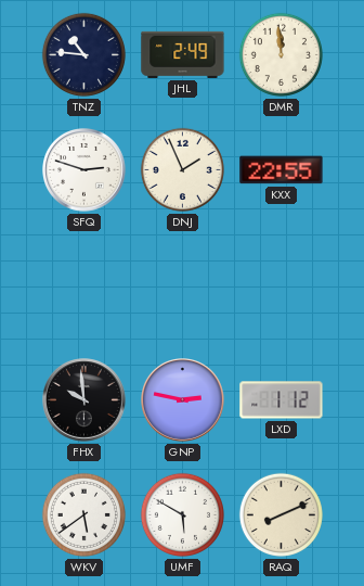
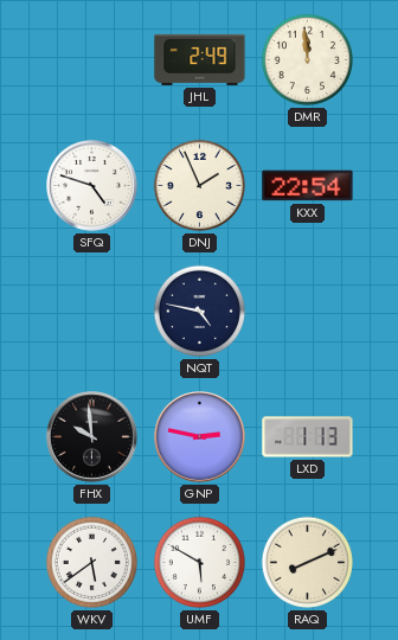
TNZ: 10:46 -> none
SFQ: 2:48 -> 4:48
KXX: 22:55 -> 22:54
NQT: none -> 4:47
LXD: 1:12 -> 1:13
